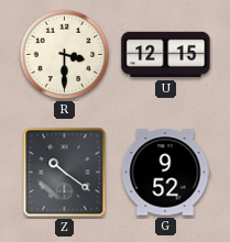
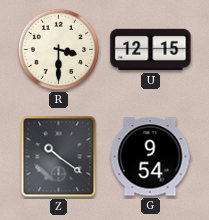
G: 9:52 -> 9:54
